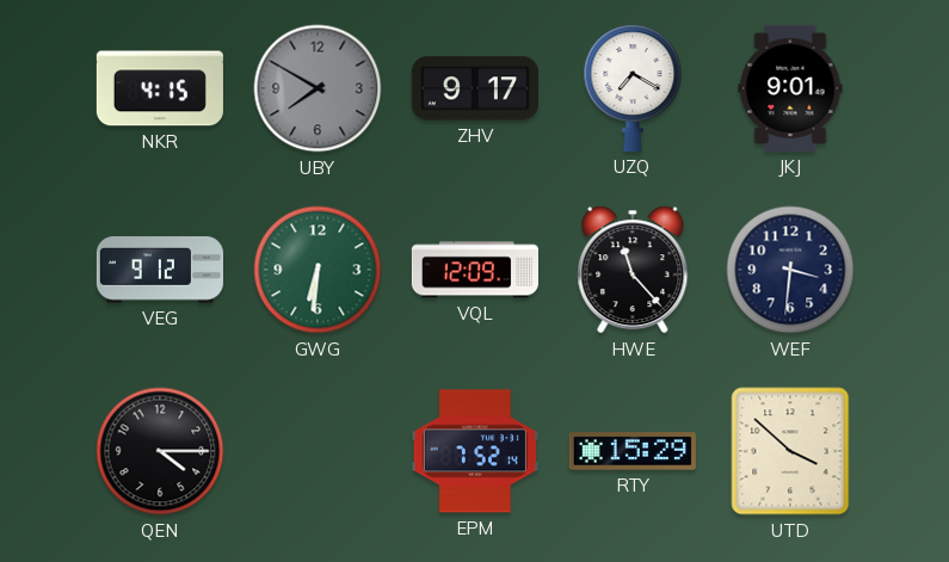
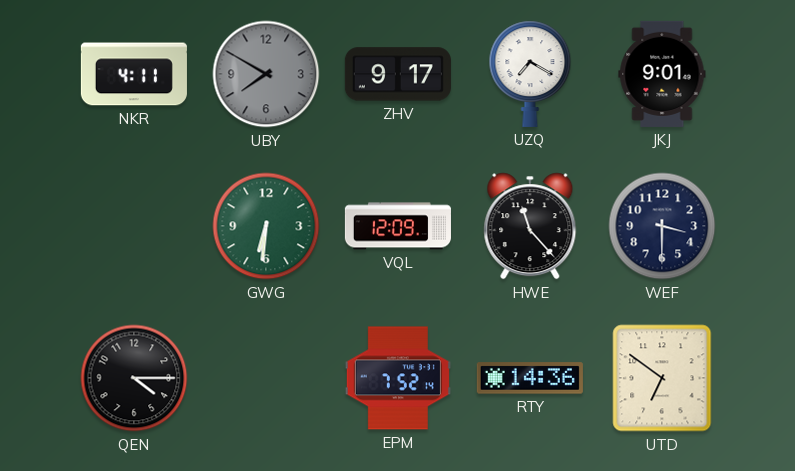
NKR: 4:15 -> 4:11
VEG: 9:12 -> none
WEF: 3:31 -> 3:30
RTY: 15:29 -> 14:36
UTD: 3:52 -> 6:51
